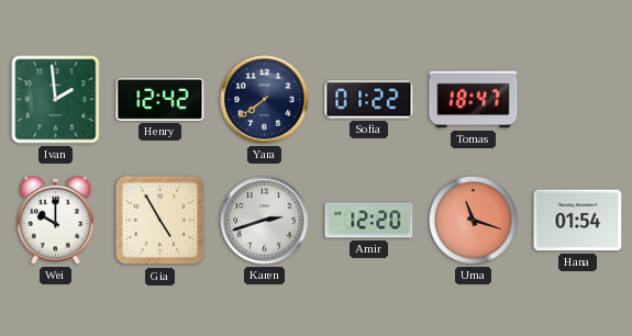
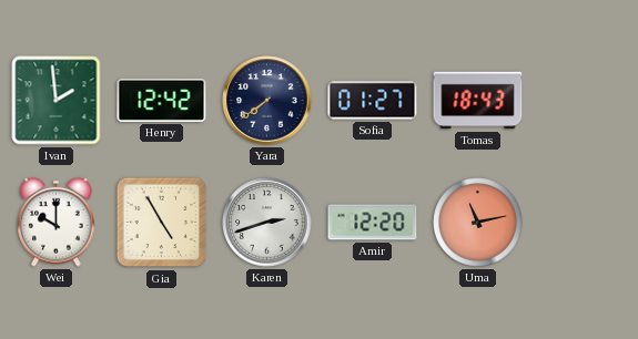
Sofia: 01:22 -> 01:27
Tomas: 18:47 -> 18:43
Uma: 11:18 -> 11:13
Hana: 01:54 -> none
